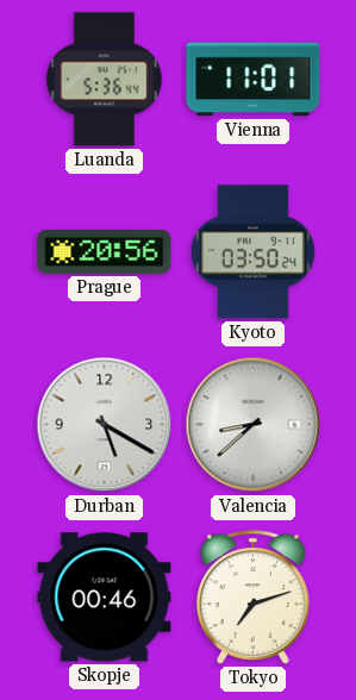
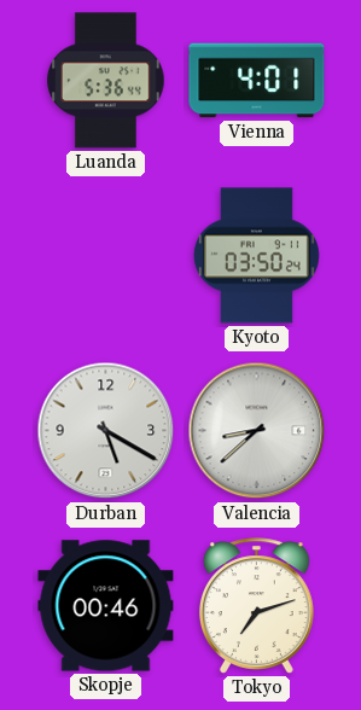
Vienna: 11:01 -> 4:01
Prague: 20:56 -> none
